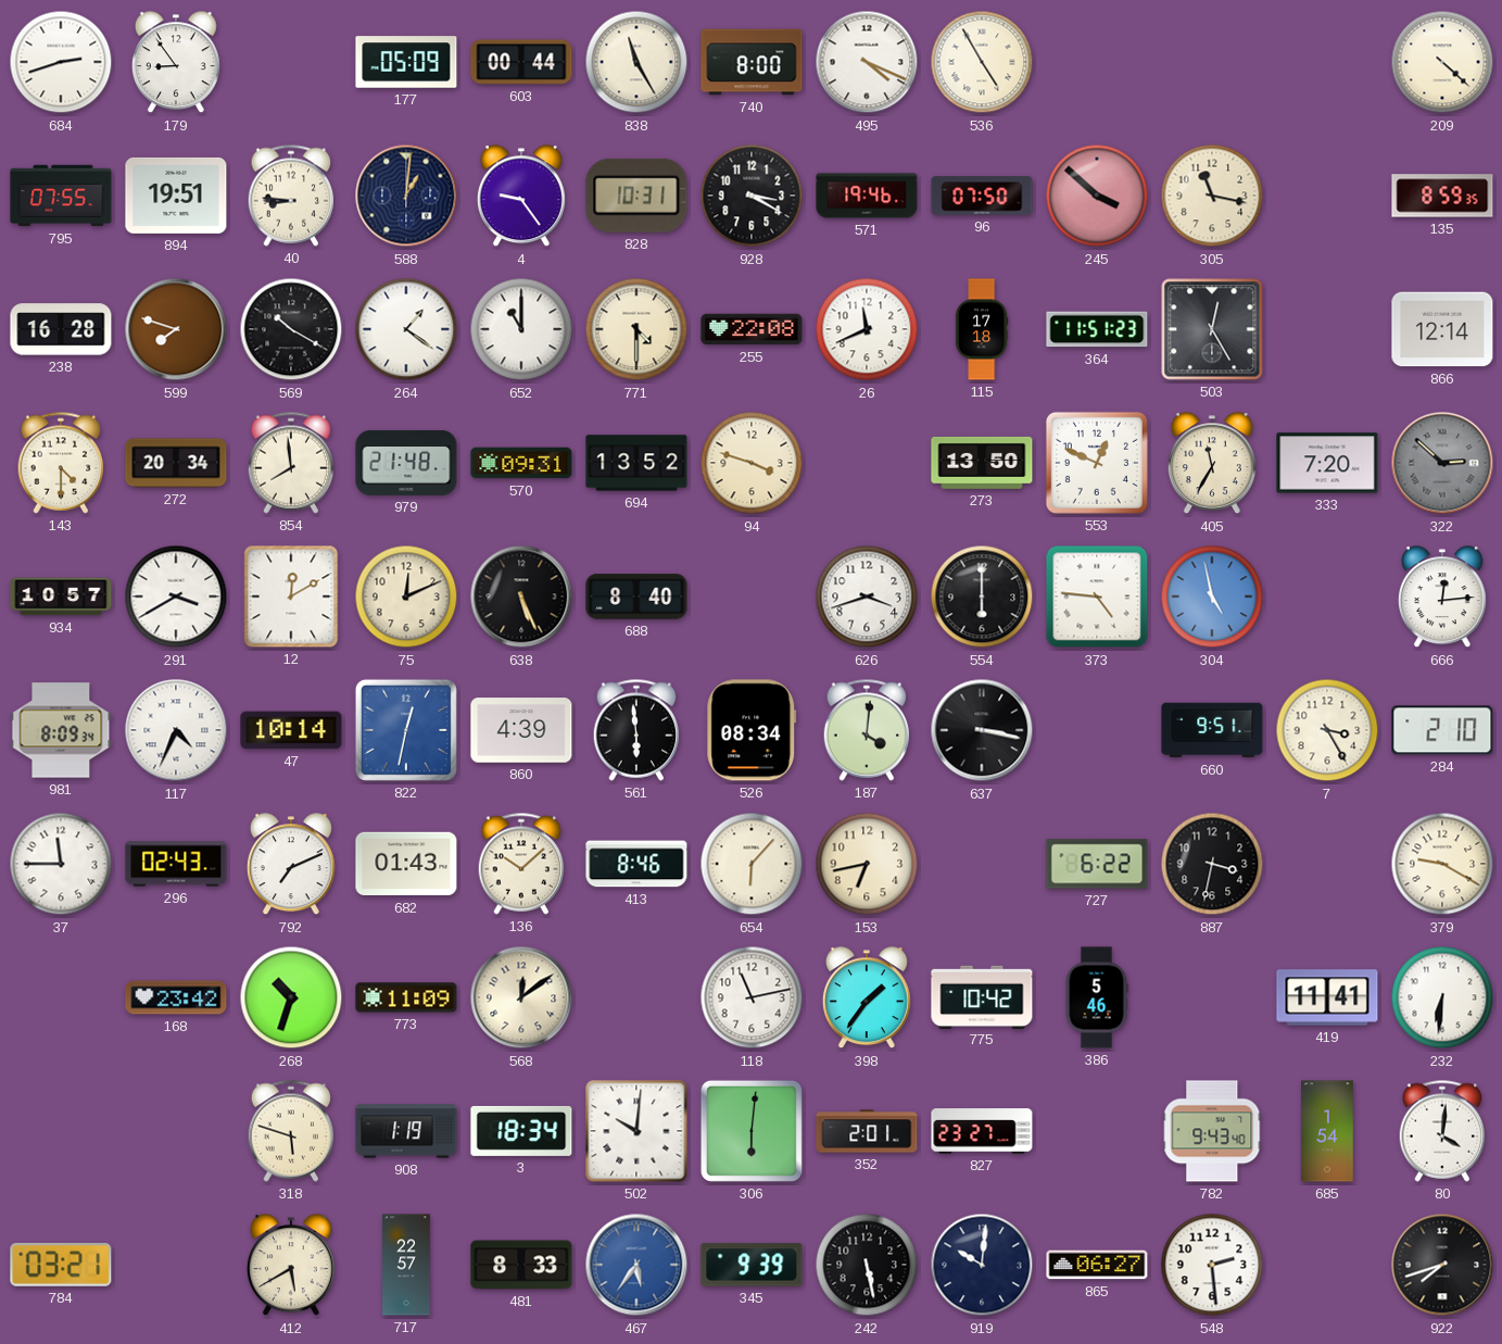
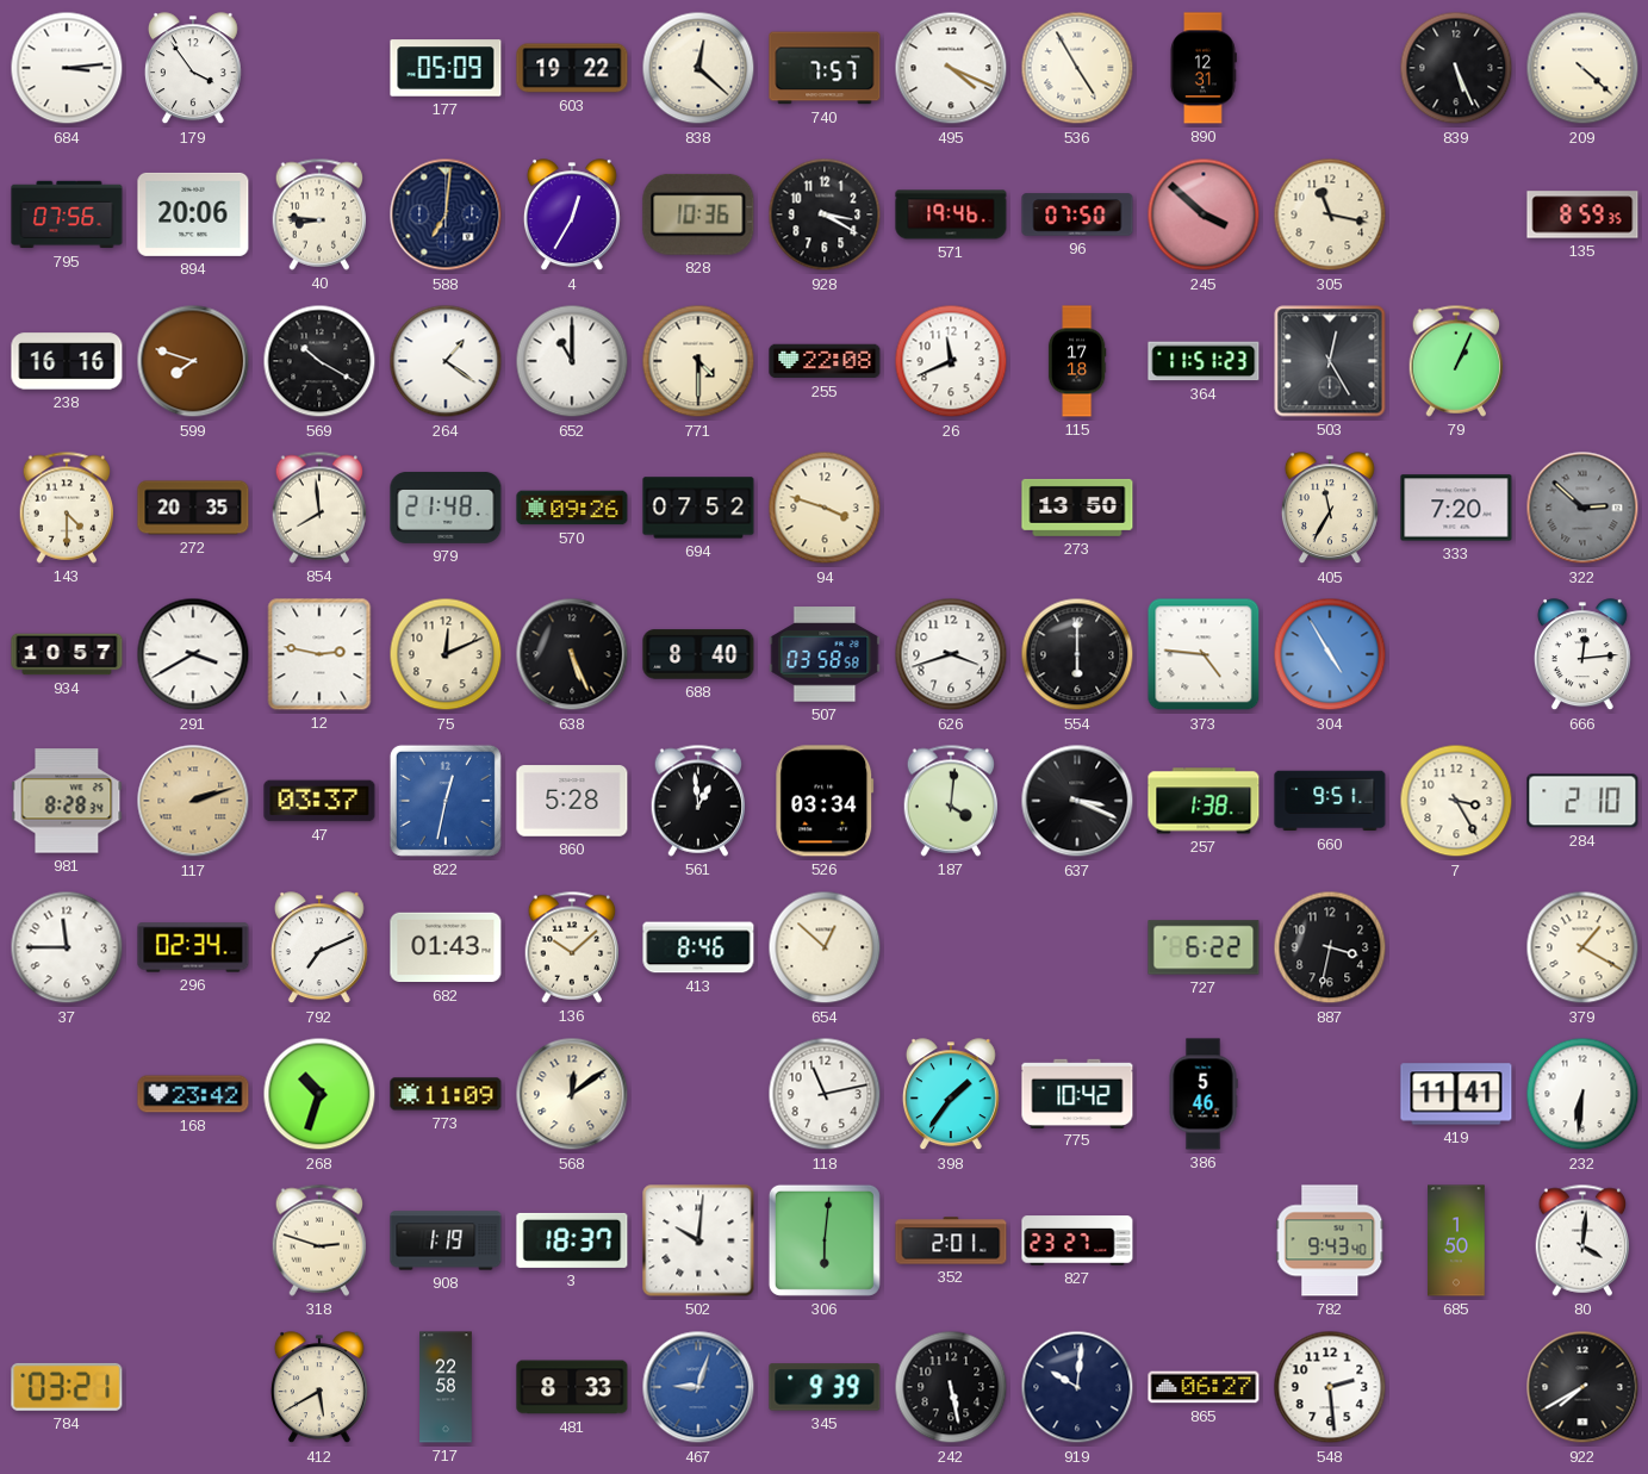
684: 2:42 -> 3:14
179: 8:54 -> 3:54
603: 00:44 -> 19:22
838: 11:25 -> 12:22
740: 8:00 -> 7:57
890: none -> 12:31
839: none -> 5:26
795: 07:55 -> 07:56
894: 19:51 -> 20:06
588: 1:01 -> 7:01
4: 9:24 -> 12:35
828: 10:31 -> 10:36
238: 16:28 -> 16:16
79: none -> 1:04
866: 12:14 -> none
272: 20:34 -> 20:35
570: 09:31 -> 09:26
694: 13:52 -> 07:52
553: 12:49 -> none
12: 12:10 -> 2:47
507: none -> 03:58
304: 4:58 -> 4:55
981: 8:09 -> 8:28
117: 4:34 -> 2:12
117 dial: white -> champagne
47: 10:14 -> 03:37
860: 4:39 -> 5:28
561: 5:59 -> 12:59
526: 08:34 -> 03:34
637: 3:17 -> 3:19
257: none -> 1:38
296: 02:43 -> 02:34
654: 6:07 -> 12:52
153: 6:43 -> none
379: 9:20 -> 1:20
318: 5:48 -> 2:48
3: 18:34 -> 18:37
685: 1:54 -> 1:50
717: 22:57 -> 22:58
467: 5:36 -> 9:03
922: 7:42 -> 7:40
